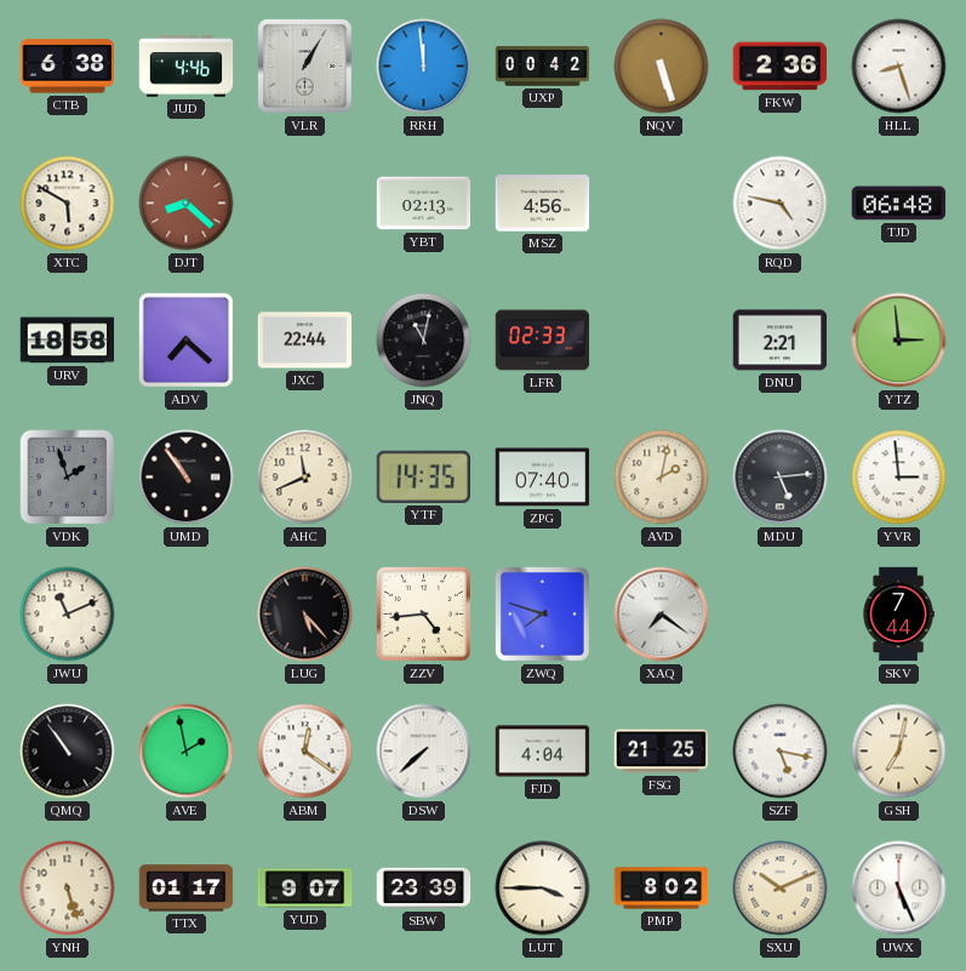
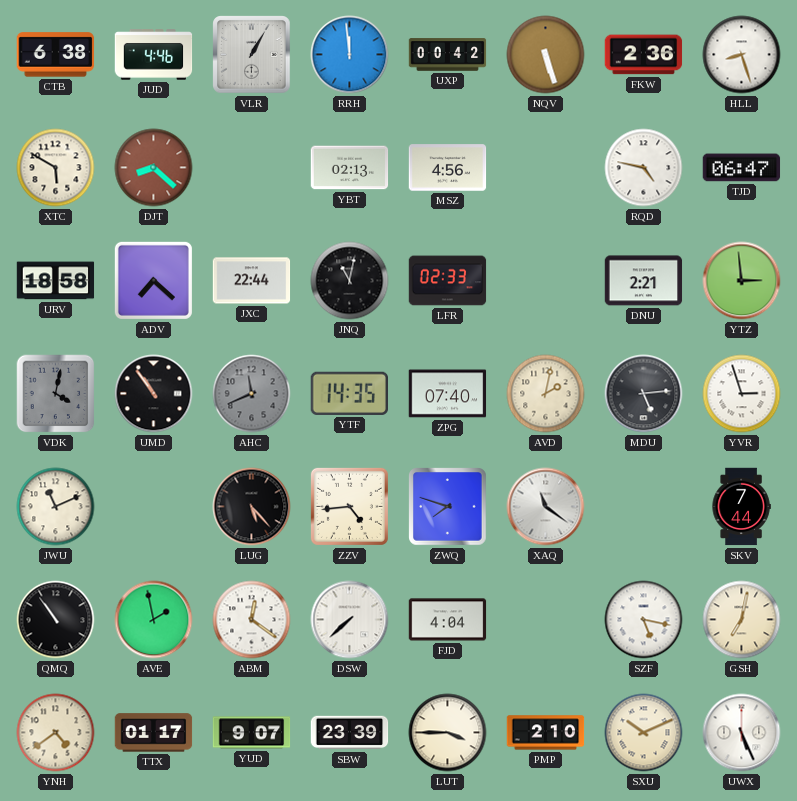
TJD: 06:48 -> 06:47
VDK: 1:57 -> 4:02
AHC dial: cream -> grey
YVR: 2:59 -> 2:57
XAQ: 7:21 -> 11:21
FSG: 21:25 -> none
YNH: 5:27 -> 4:39
PMP: 8:02 -> 2:10
